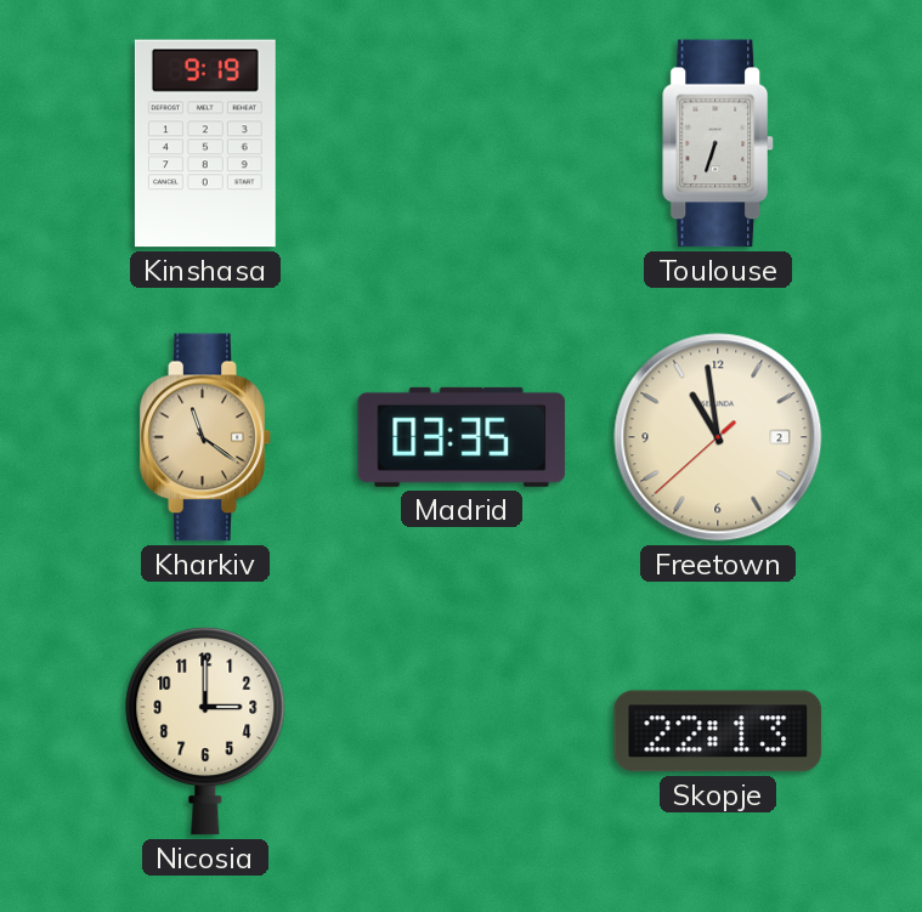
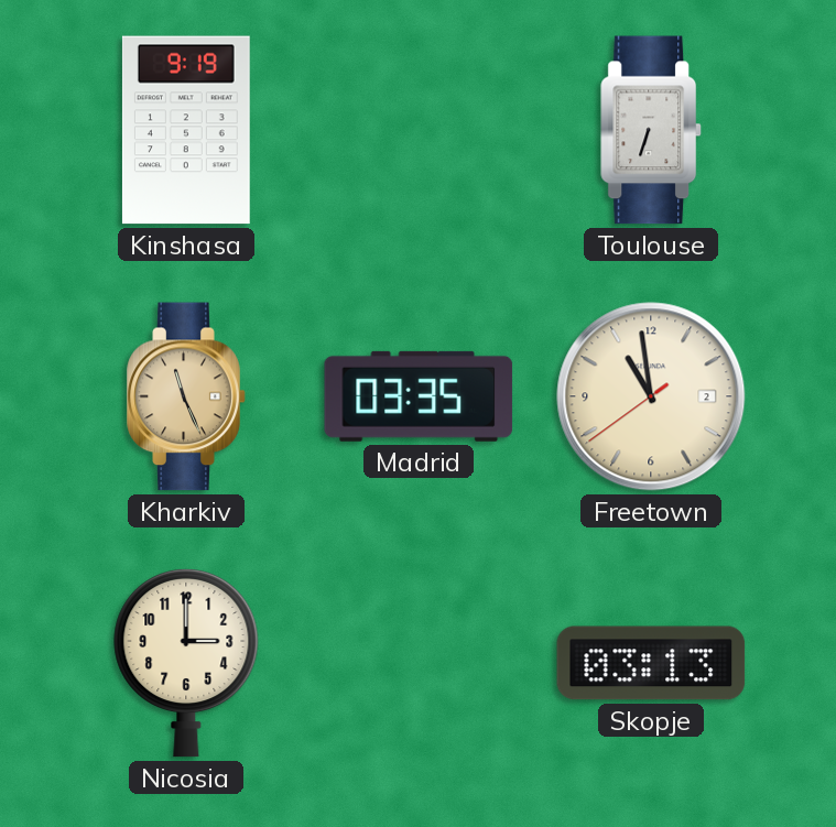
Kharkiv: 11:21 -> 11:26
Freetown: 10:58:38 -> 10:58:39
Skopje: 22:13 -> 03:13
